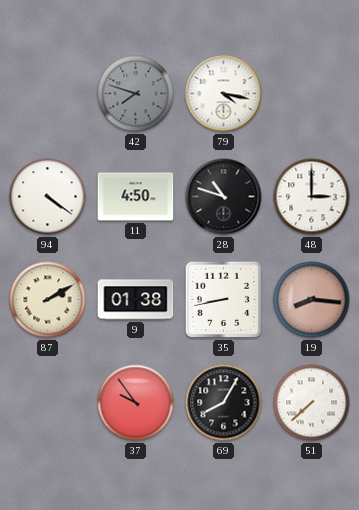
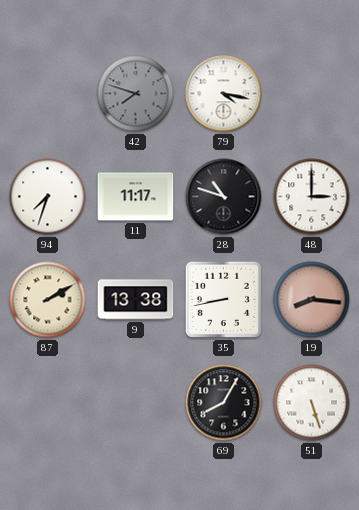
94: 4:21 -> 7:33
11: 4:50 -> 11:17
9: 01:38 -> 13:38
37: 9:54 -> none
51: 7:38 -> 5:27
